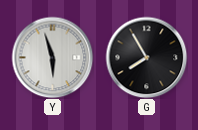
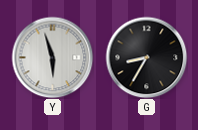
G: 7:55 -> 8:35
